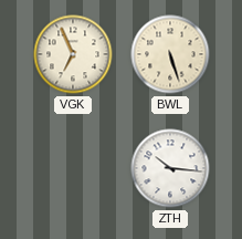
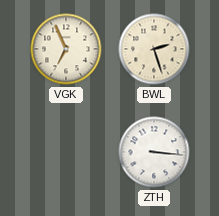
BWL: 5:27 -> 2:27
ZTH: 10:16 -> 3:16
